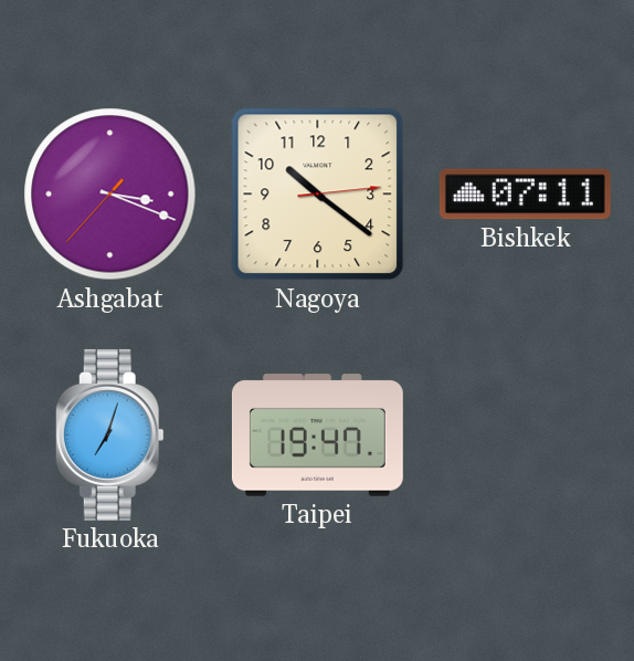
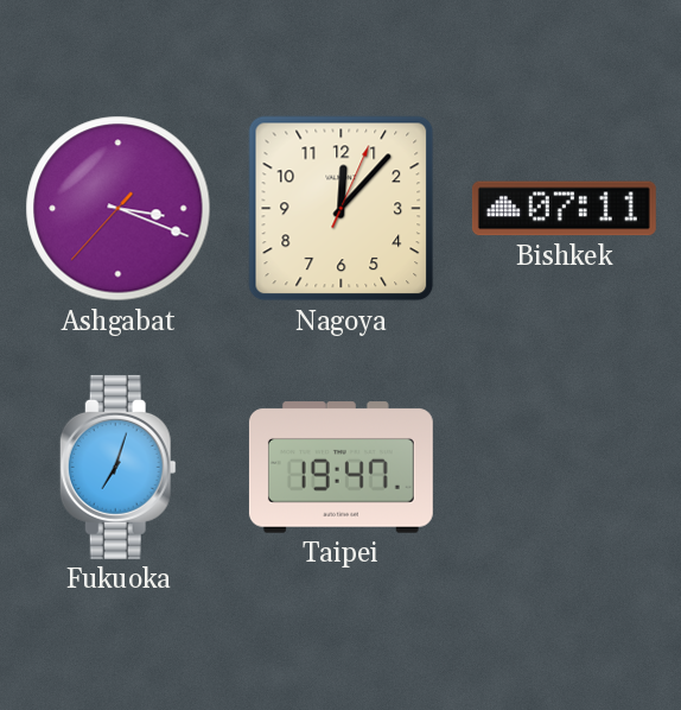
Nagoya: 10:21 -> 12:07
